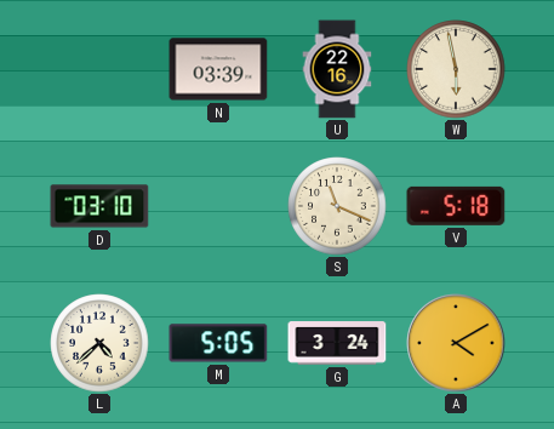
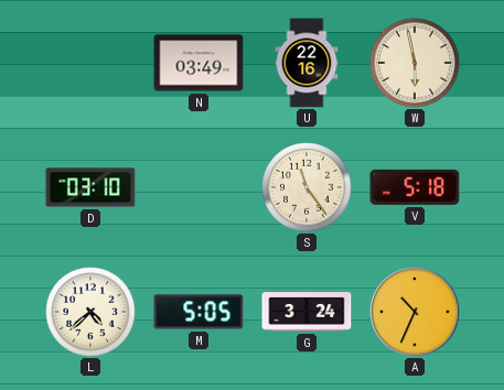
N: 03:39 -> 03:49
S: 11:19 -> 11:24
A: 4:10 -> 10:34
